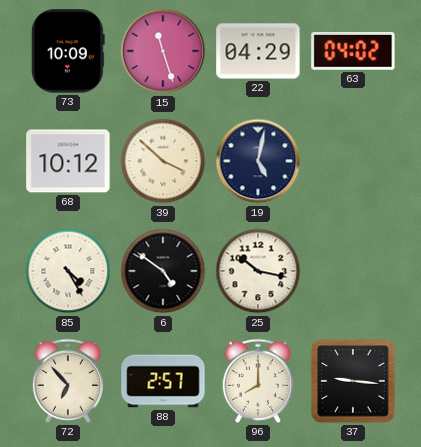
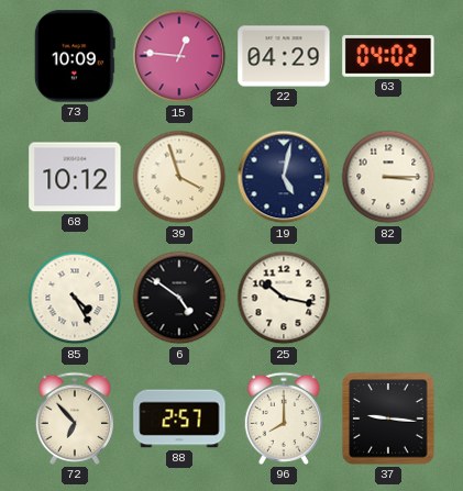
15: 11:27 -> 12:46
39: 3:52 -> 3:57
82: none -> 3:15
